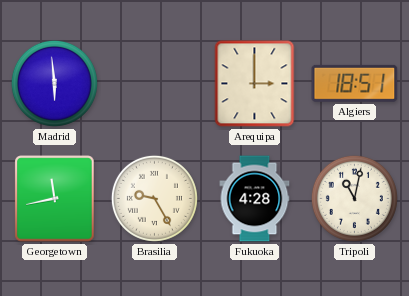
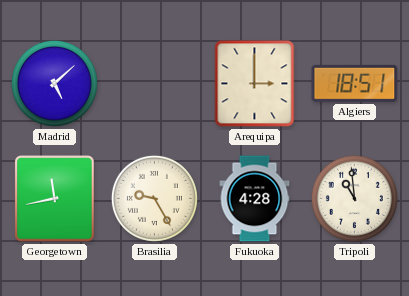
Madrid: 5:59 -> 5:08
Tripoli: 11:02 -> 10:59
